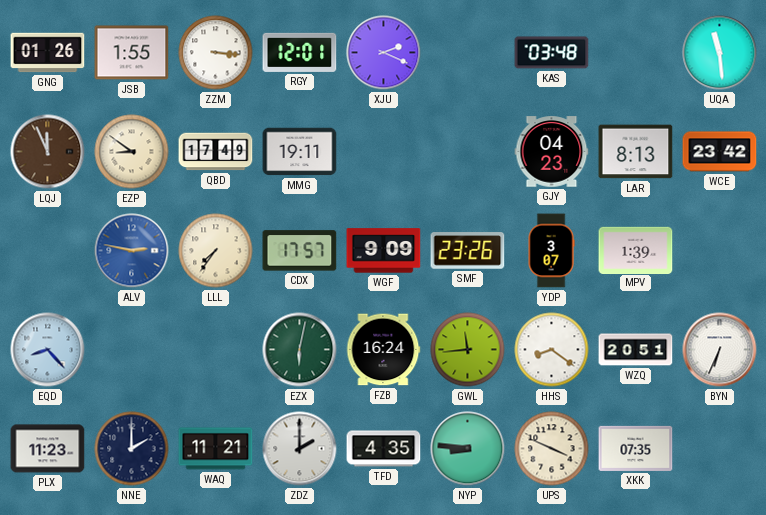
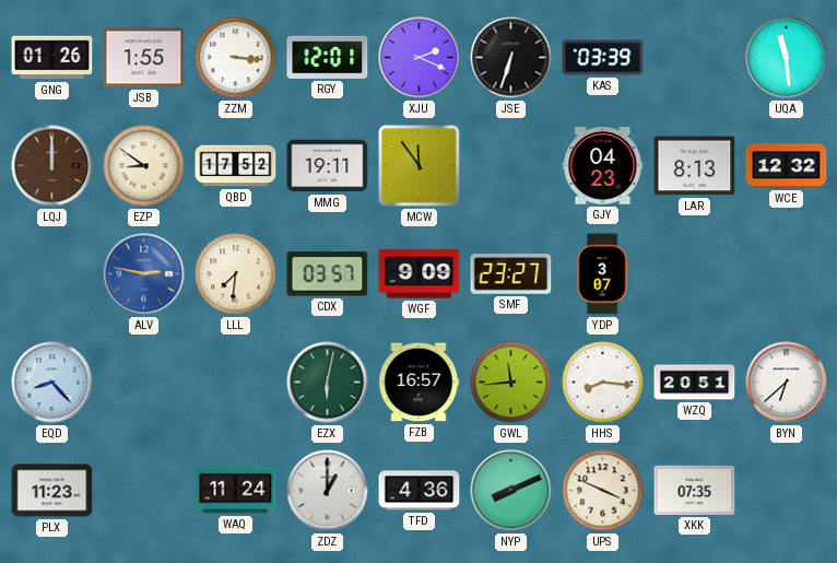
JSE: none -> 6:33
KAS: 03:48 -> 03:39
LQJ: 11:56 -> 12:00
QBD: 17:49 -> 17:52
MCW: none -> 11:54
WCE: 23:42 -> 12:32
LLL: 7:36 -> 7:31
CDX: 17:57 -> 03:57
SMF: 23:26 -> 23:27
MPV: 1:39 -> none
FZB: 16:24 -> 16:57
HHS: 8:21 -> 8:16
BYN: 6:34 -> 6:38
NNE: 2:00 -> none
WAQ: 11:21 -> 11:24
ZDZ: 2:00 -> 1:00
TFD: 4:35 -> 4:36
NYP: 8:46 -> 8:11
